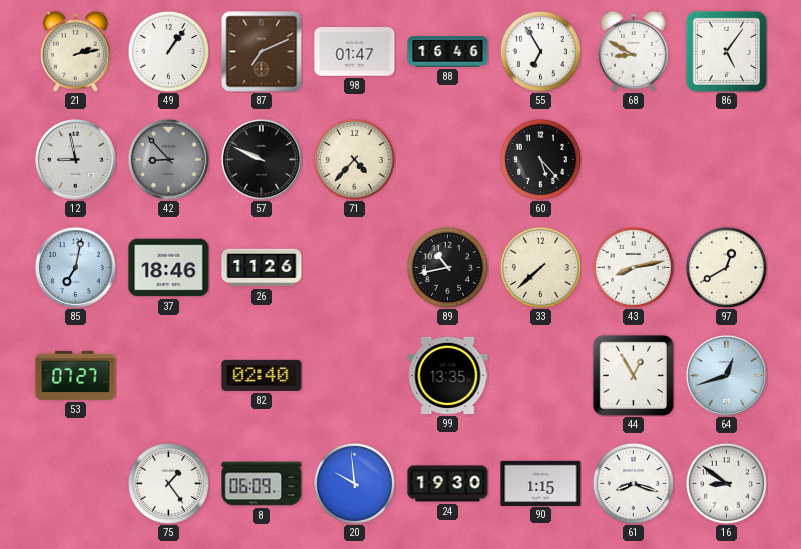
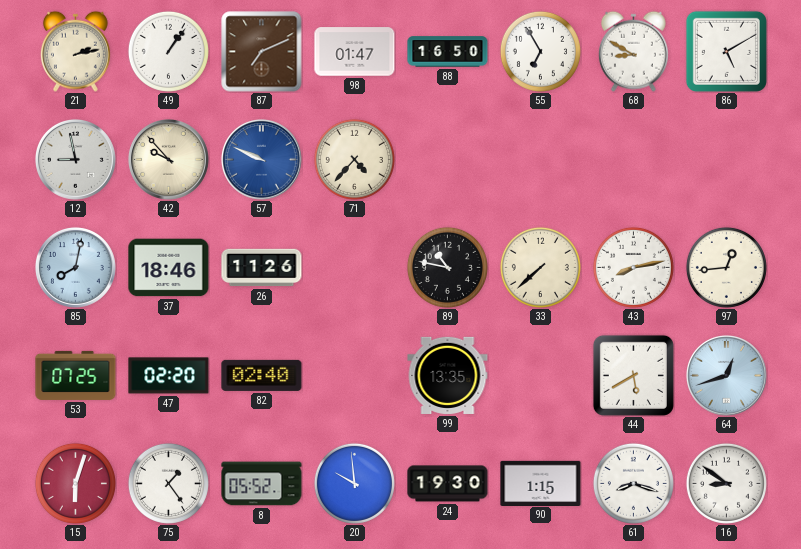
88: 16:46 -> 16:50
86: 5:06 -> 5:10
42: 8:53 -> 9:53
42 dial: grey -> cream
57 dial: black -> blue
60: 5:23 -> none
85: 7:02 -> 8:02
89: 10:43 -> 10:47
97: 12:40 -> 12:44
53: 07:27 -> 07:25
47: none -> 02:20
44: 12:55 -> 5:40
15: none -> 6:03
8: 06:09 -> 05:52
